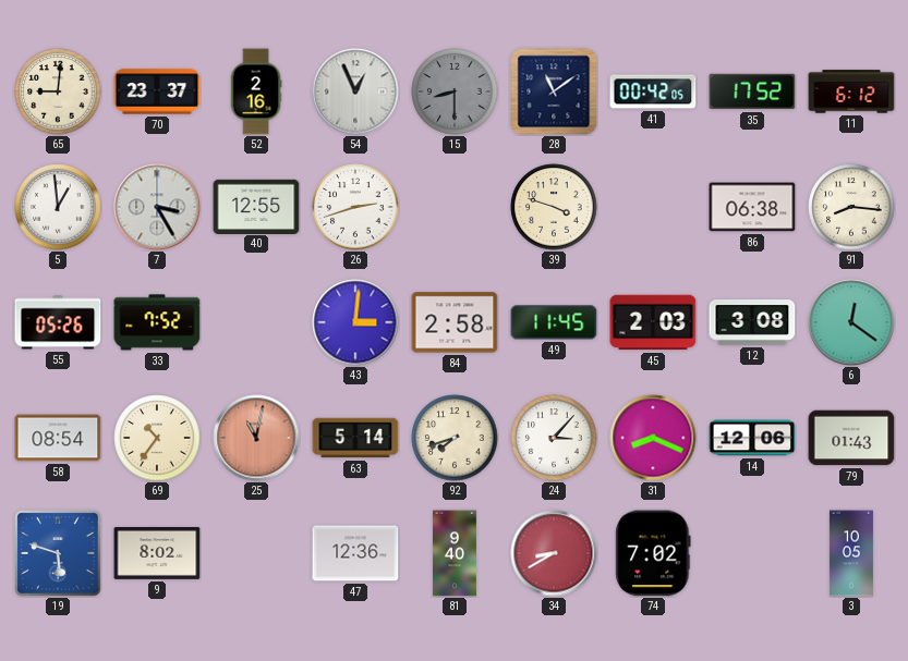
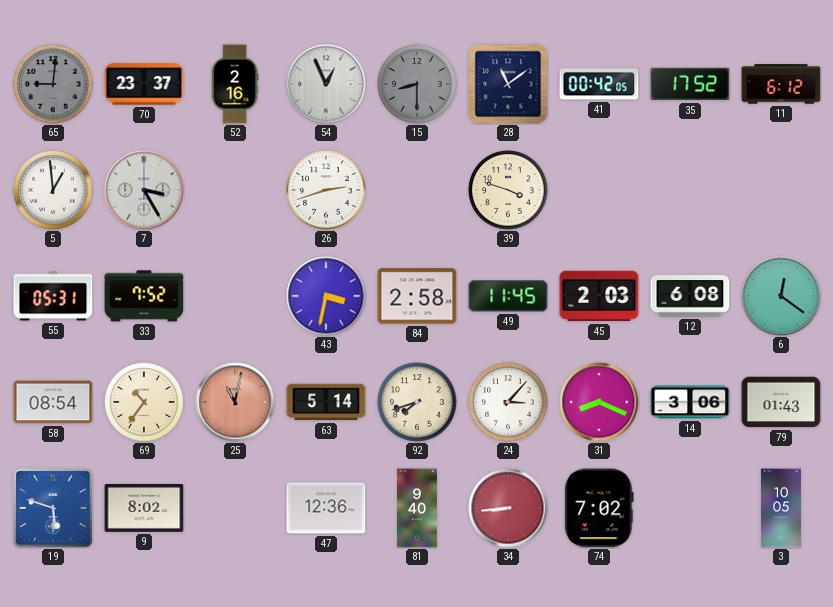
65 dial: cream -> grey
40: 12:55 -> none
86: 06:38 -> none
91: 8:16 -> none
55: 05:26 -> 05:31
43: 3:01 -> 3:32
12: 3:08 -> 6:08
14: 12:06 -> 3:06
34: 8:40 -> 8:44
